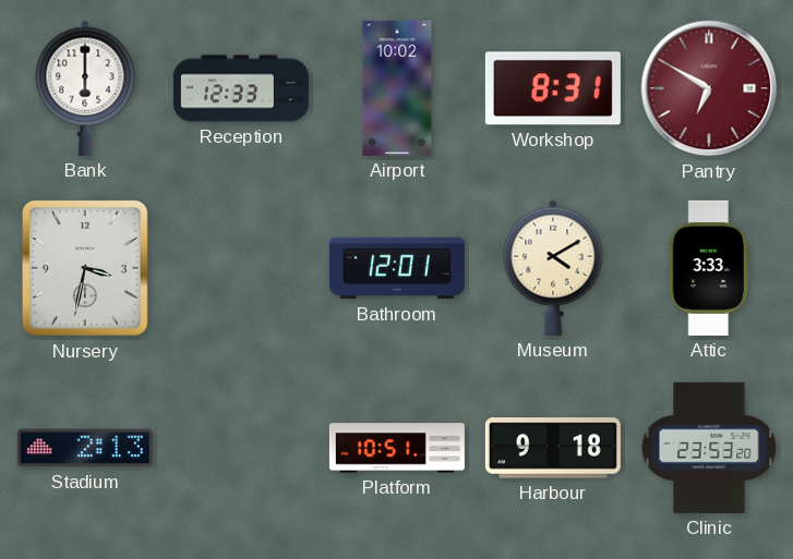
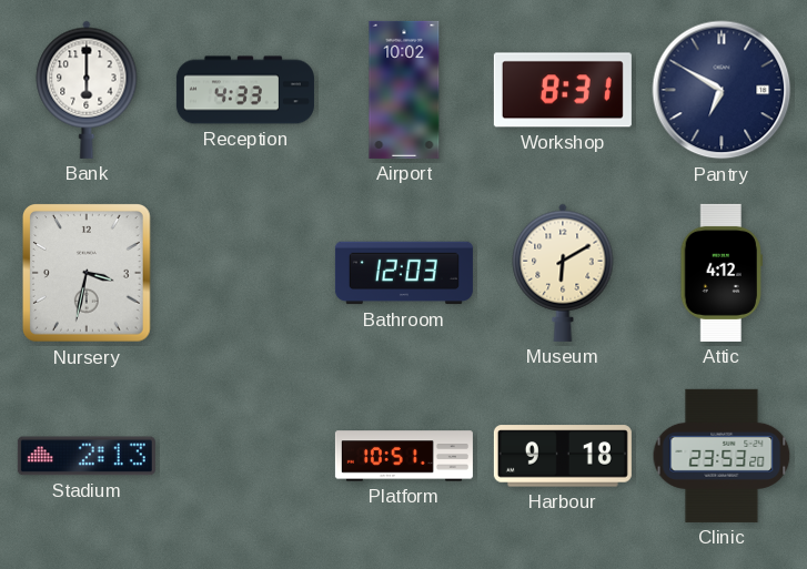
Reception: 12:33 -> 4:33
Pantry dial: burgundy -> navy
Bathroom: 12:01 -> 12:03
Museum: 4:10 -> 6:10
Attic: 3:33 -> 4:12
